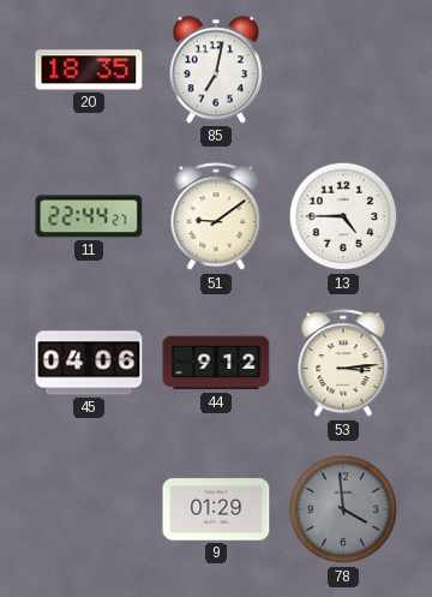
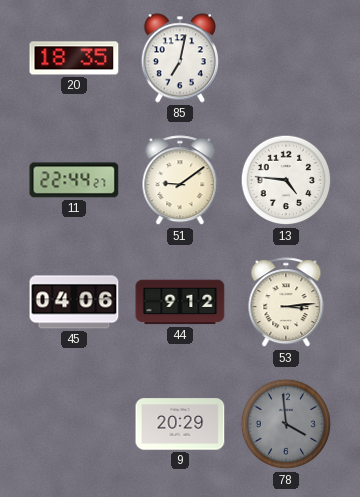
13: 4:45 -> 4:46
9: 01:29 -> 20:29
